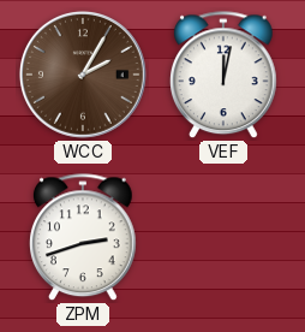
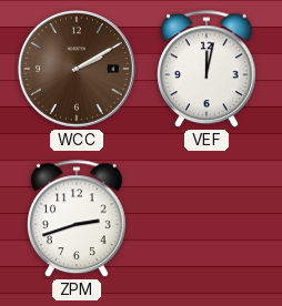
WCC: 2:05 -> 2:10
